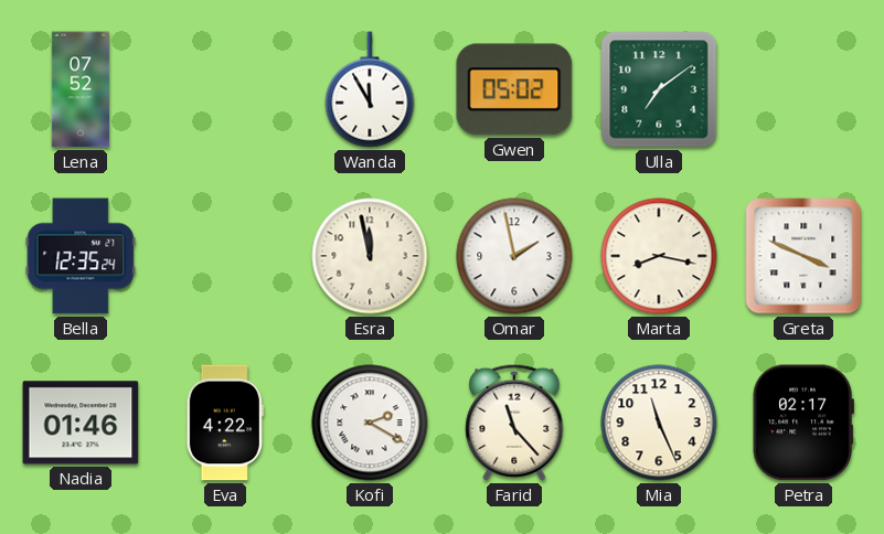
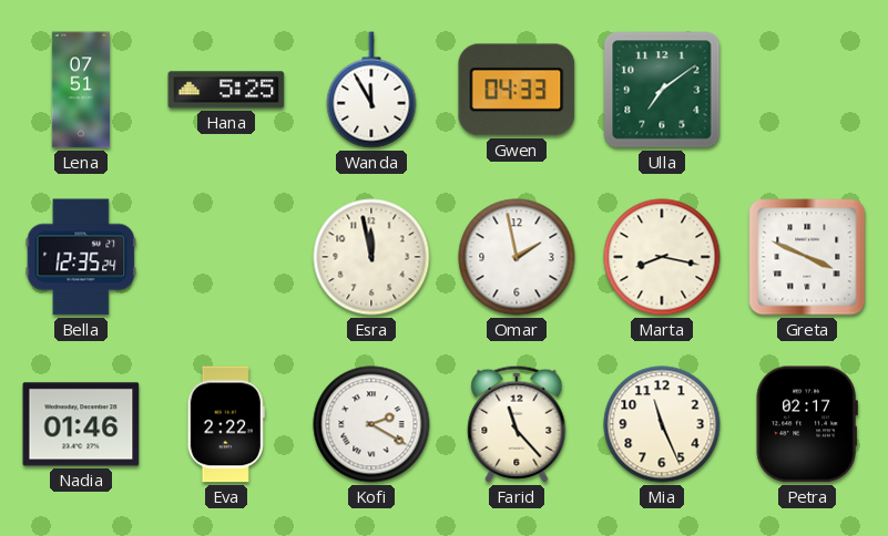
Lena: 07:52 -> 07:51
Hana: none -> 5:25
Gwen: 05:02 -> 04:33
Eva: 4:22 -> 2:22
